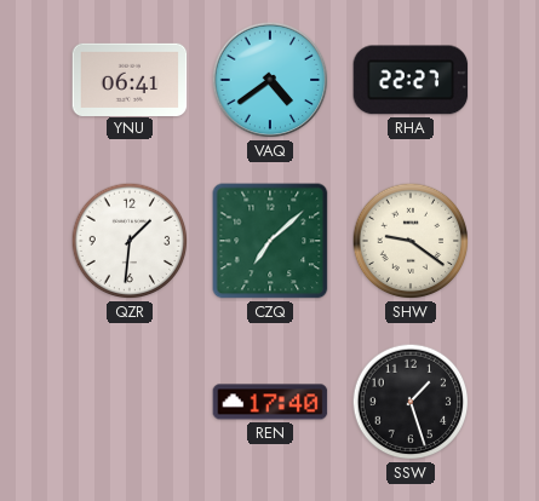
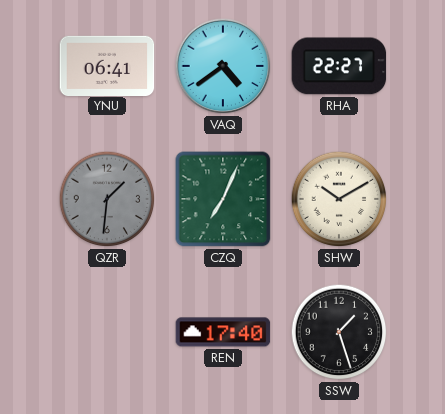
QZR dial: white -> grey
CZQ: 7:08 -> 7:04
SHW: 9:21 -> 10:10
